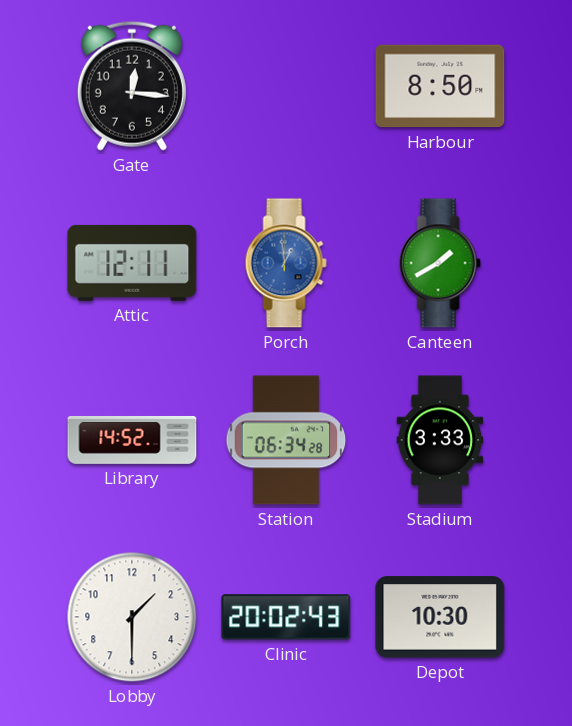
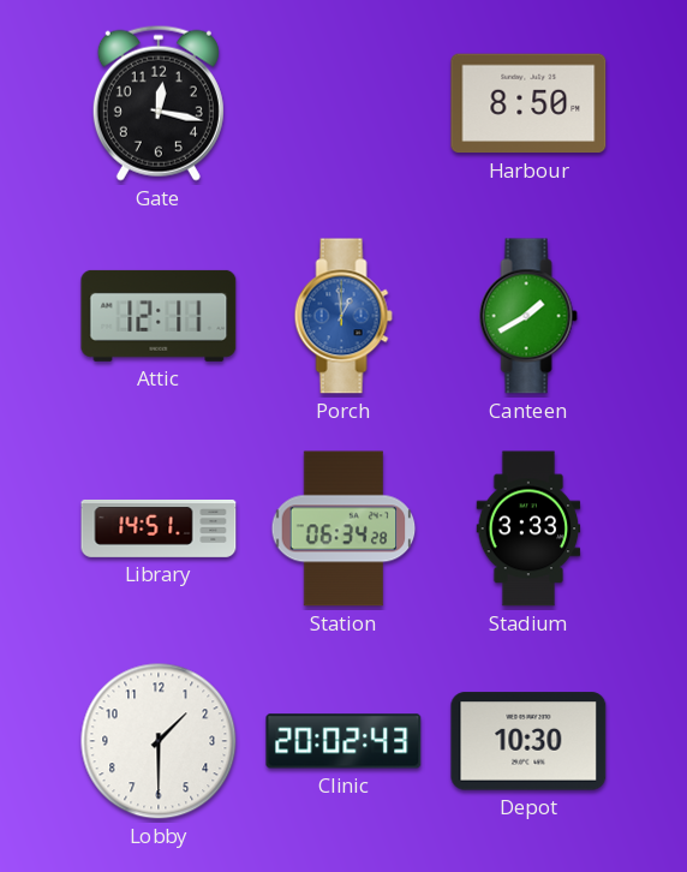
Gate: 12:16 -> 12:17
Library: 14:52 -> 14:51
